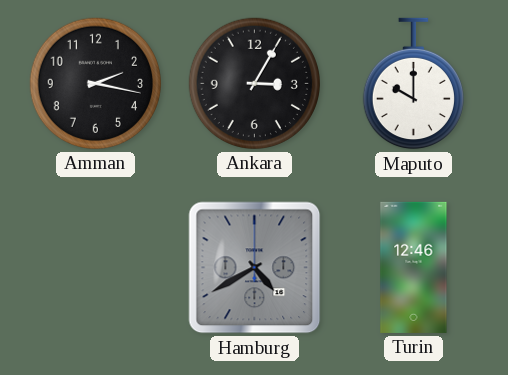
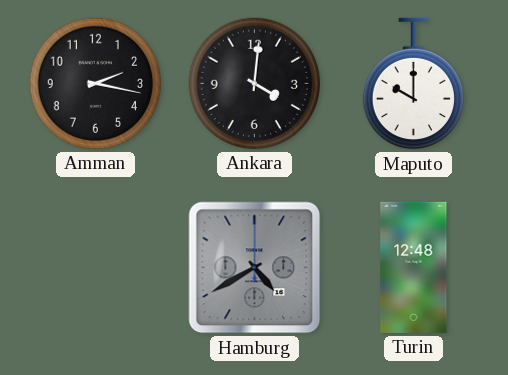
Ankara: 3:05 -> 4:01
Turin: 12:46 -> 12:48
